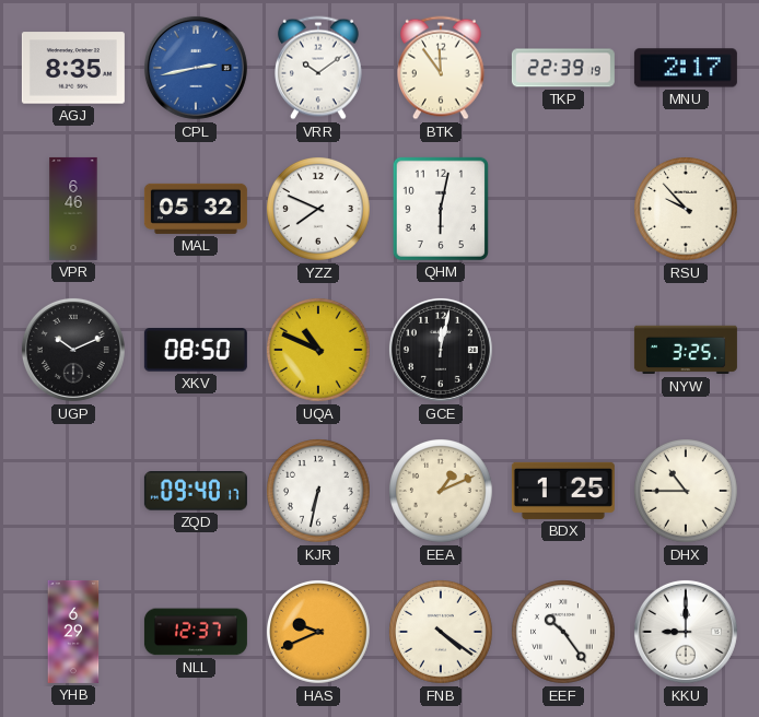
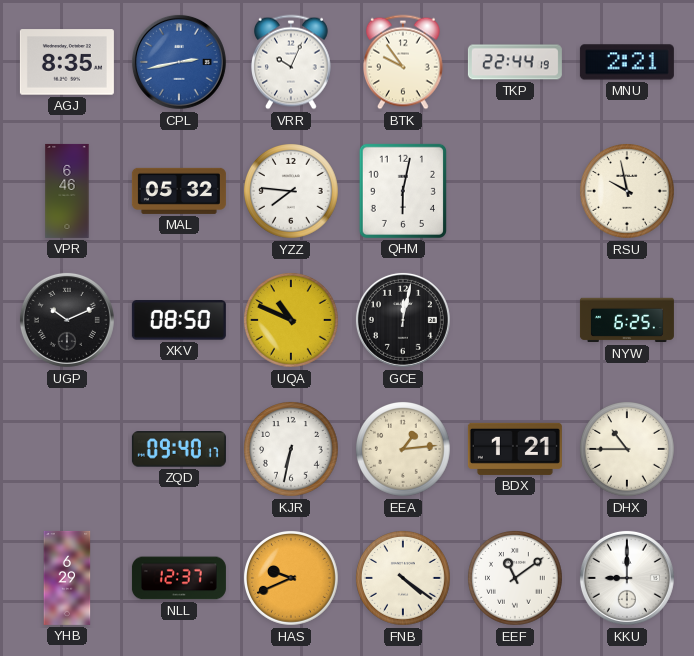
VRR: 10:09 -> 10:04
BTK: 11:54 -> 9:54
TKP: 22:39 -> 22:44
MNU: 2:17 -> 2:21
YZZ: 7:49 -> 7:46
RSU: 9:53 -> 9:58
NYW: 3:25 -> 6:25
EEA: 1:11 -> 1:14
BDX: 1:25 -> 1:21
EEF: 10:24 -> 11:09
